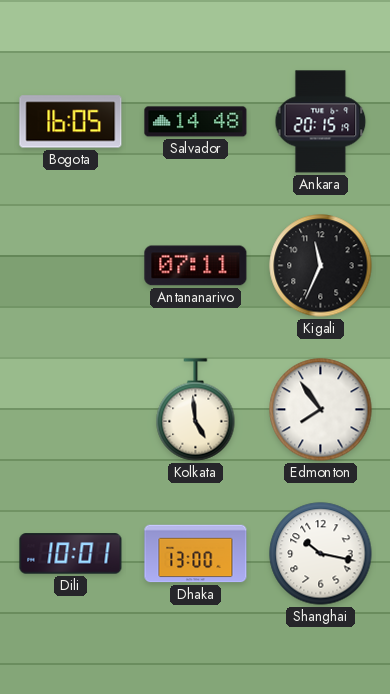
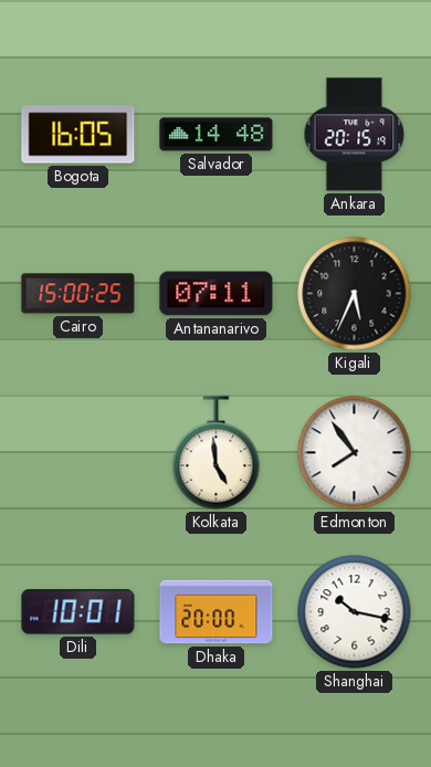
Cairo: none -> 15:00
Kigali: 11:34 -> 5:34
Dhaka: 13:00 -> 20:00
